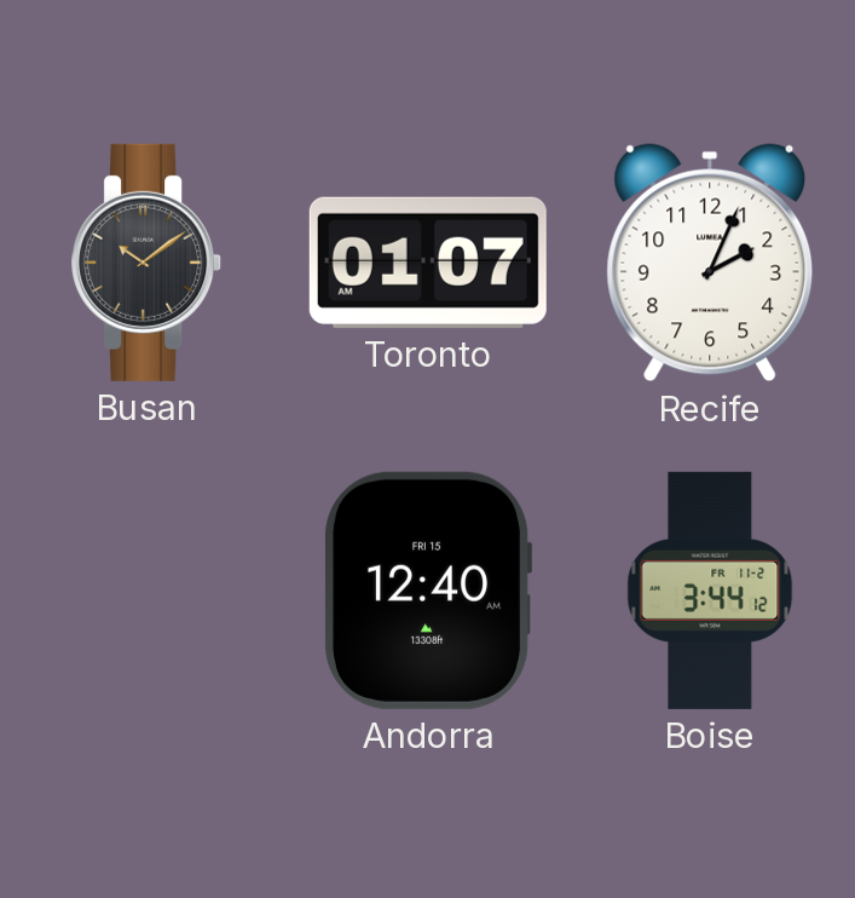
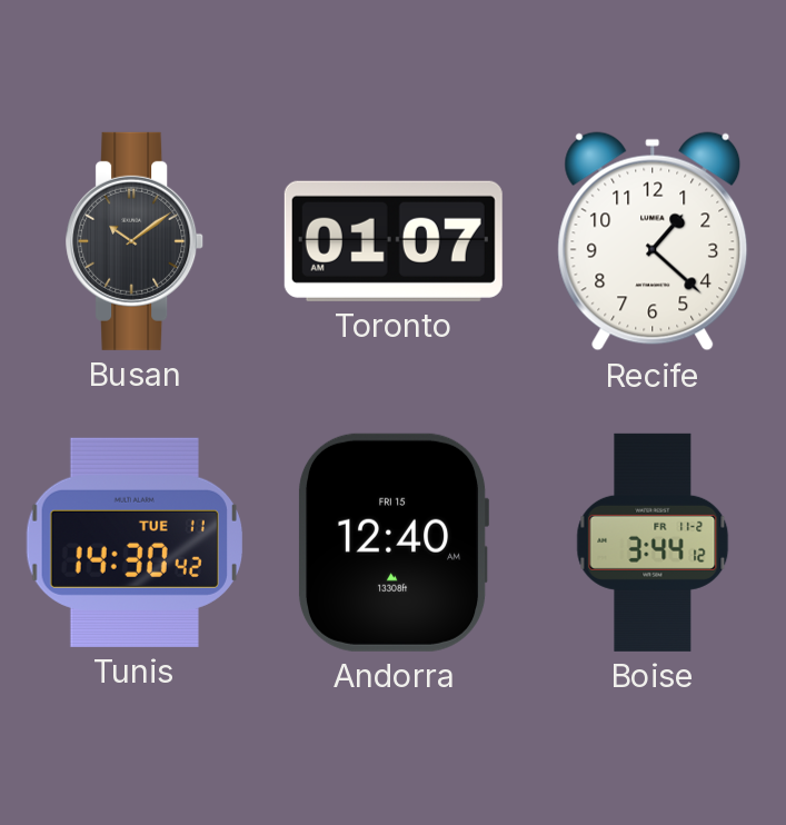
Recife: 2:04 -> 1:22
Tunis: none -> 14:30
